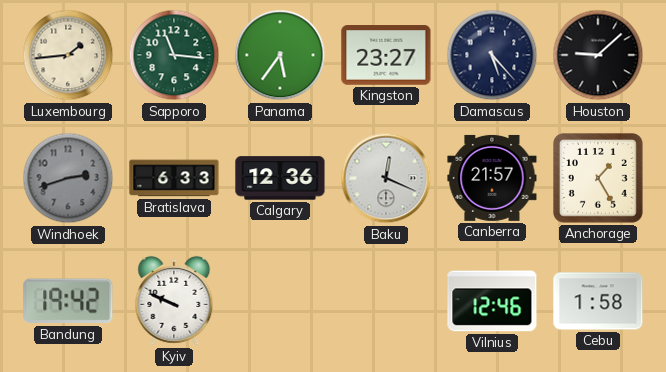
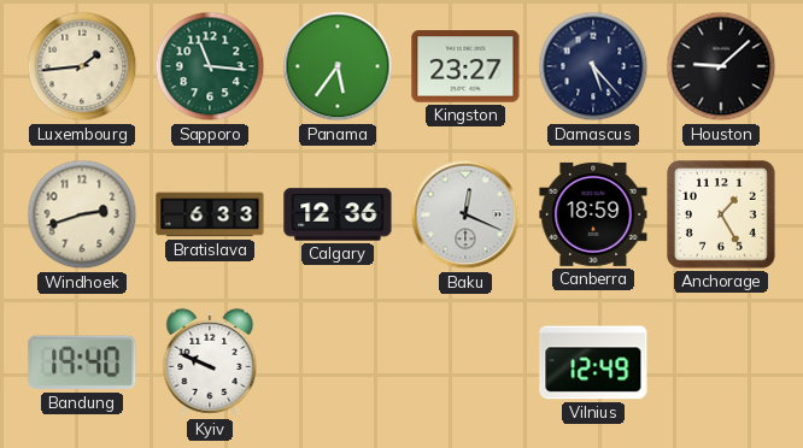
Windhoek dial: grey -> cream
Canberra: 21:57 -> 18:59
Bandung: 19:42 -> 19:40
Vilnius: 12:46 -> 12:49
Cebu: 1:58 -> none
